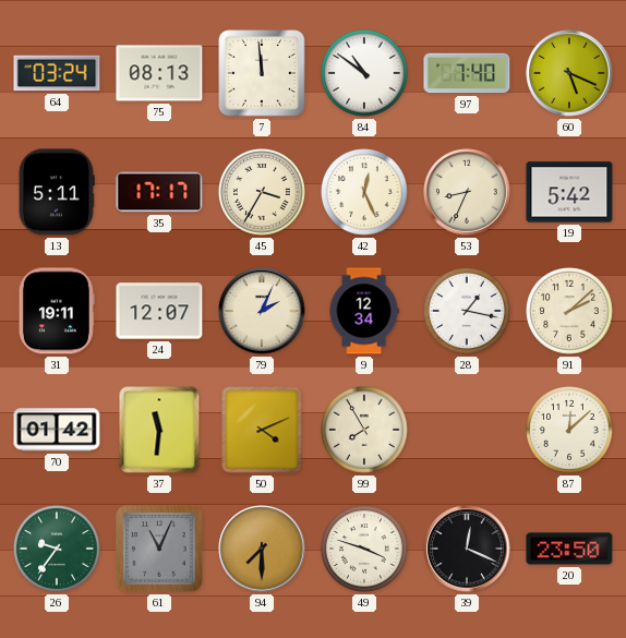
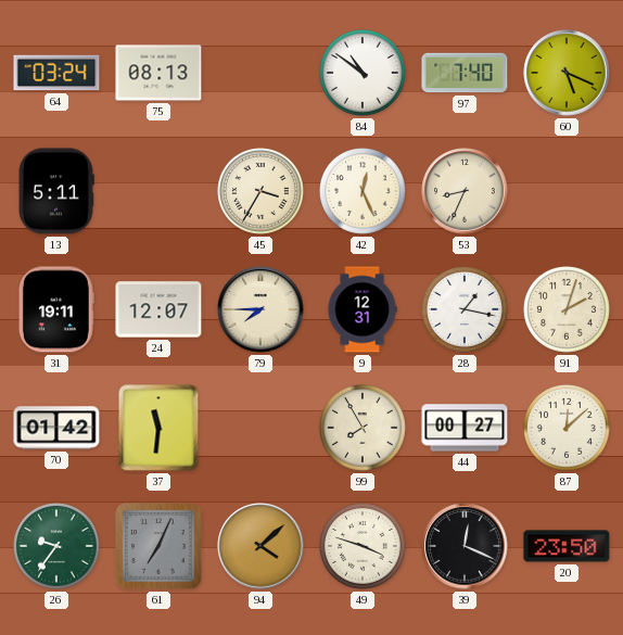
7: 11:59 -> none
35: 17:17 -> none
19: 5:42 -> none
79: 2:04 -> 7:45
9: 12:34 -> 12:31
91: 2:08 -> 2:03
50: 4:11 -> none
44: none -> 00:27
61: 11:04 -> 7:04
94: 7:30 -> 4:08
